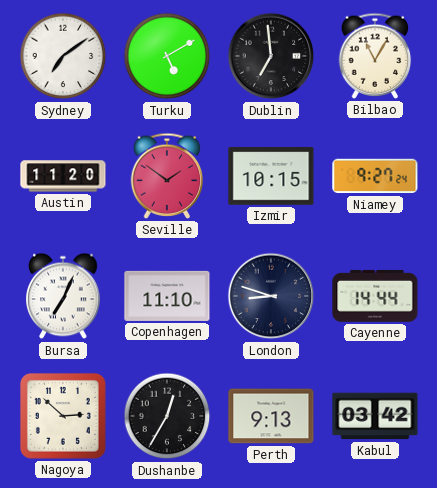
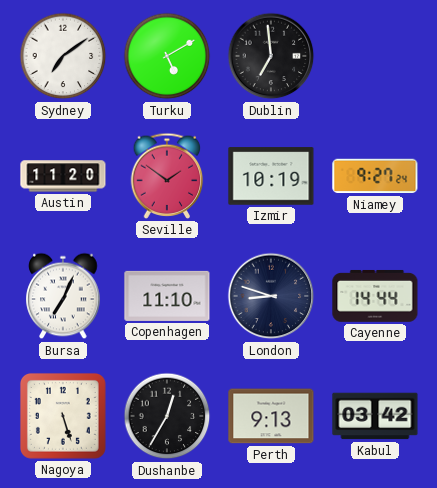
Bilbao: 11:05 -> none
Izmir: 10:15 -> 10:19
Nagoya: 2:52 -> 5:27
